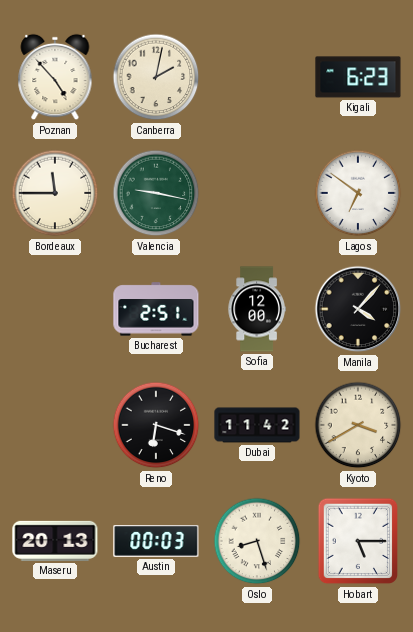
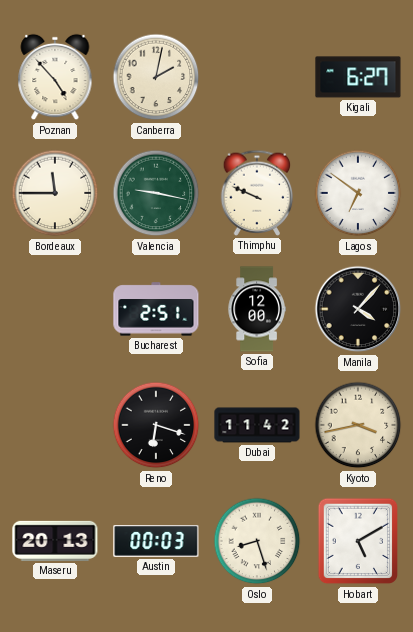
Kigali: 6:23 -> 6:27
Thimphu: none -> 9:49
Kyoto: 3:40 -> 3:43
Hobart: 5:15 -> 5:10
